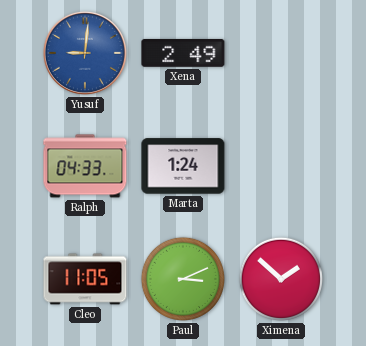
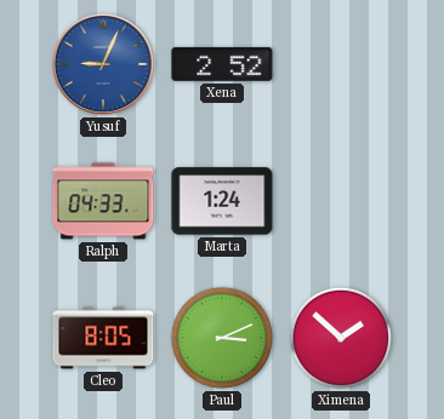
Yusuf: 9:01 -> 9:04
Xena: 2:49 -> 2:52
Cleo: 11:05 -> 8:05
